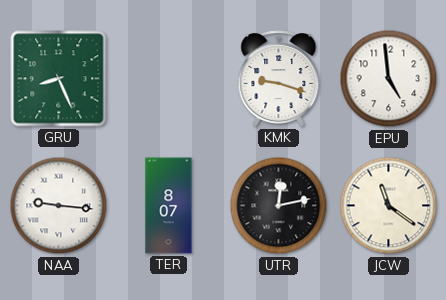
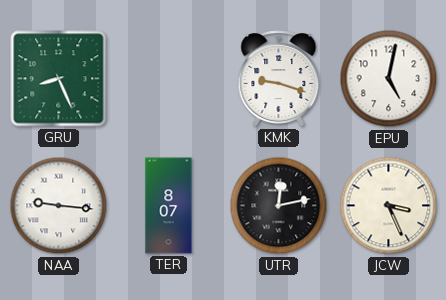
EPU: 4:59 -> 5:02
JCW: 11:21 -> 3:26
